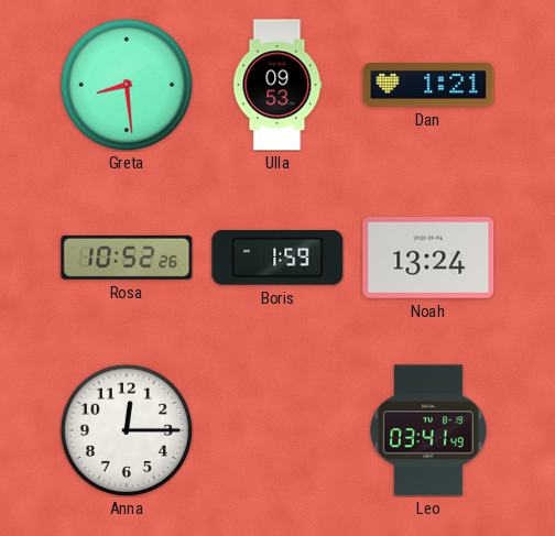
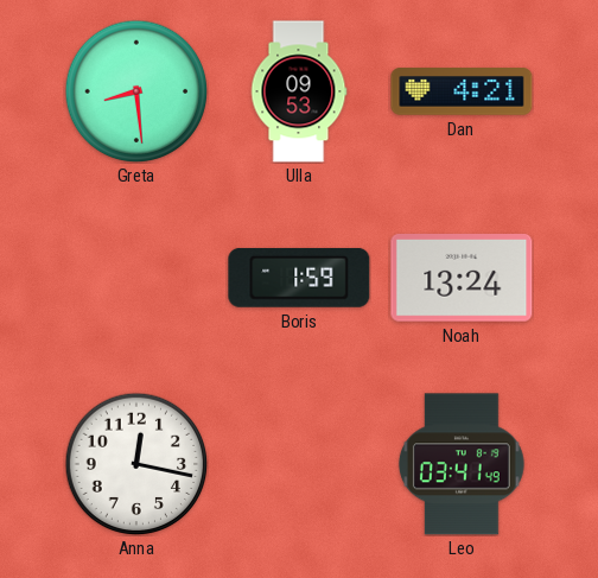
Dan: 1:21 -> 4:21
Rosa: 10:52 -> none
Anna: 12:15 -> 12:17
